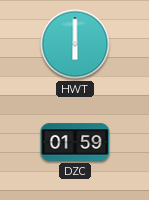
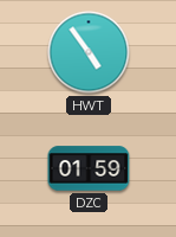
HWT: 6:00 -> 4:54
